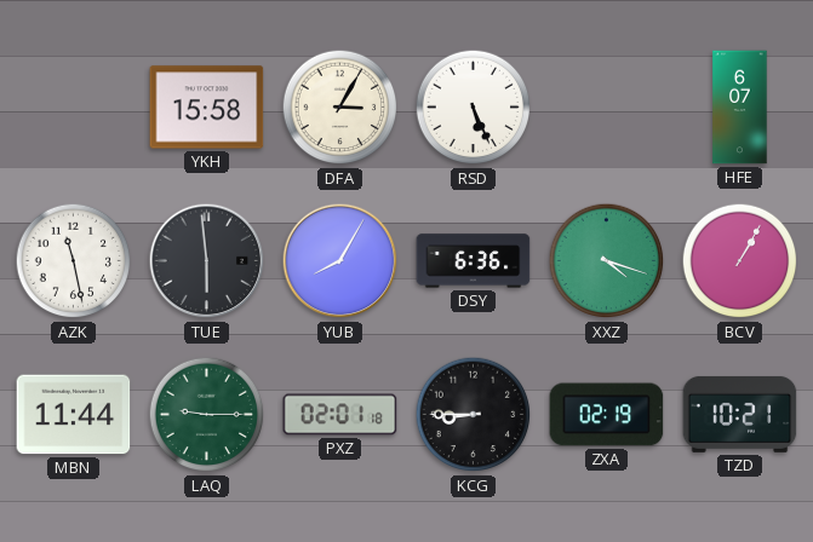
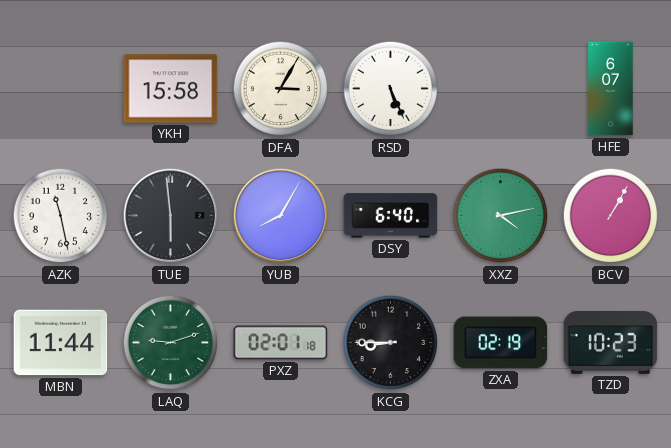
DSY: 6:36 -> 6:40
XXZ: 4:18 -> 4:13
LAQ: 9:15 -> 9:12
TZD: 10:21 -> 10:23
